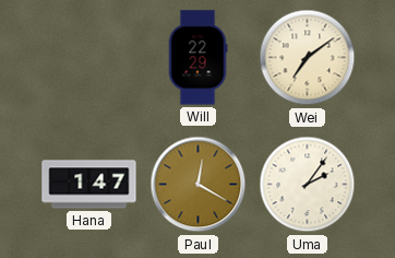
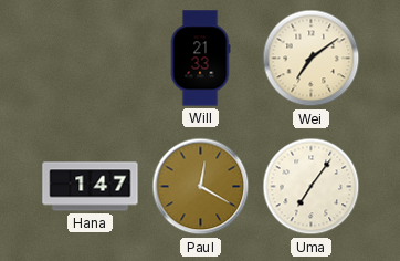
Will: 22:29 -> 21:33
Uma: 2:06 -> 7:06
